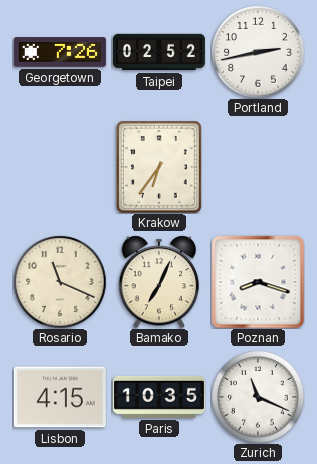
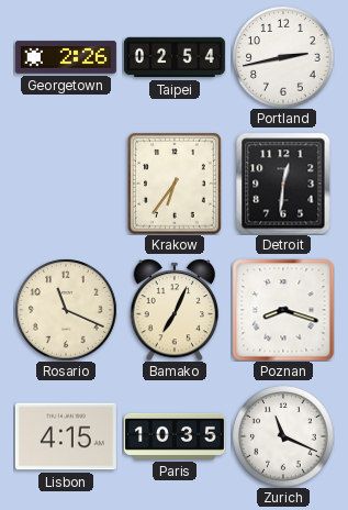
Georgetown: 7:26 -> 2:26
Taipei: 02:52 -> 02:54
Detroit: none -> 12:31
